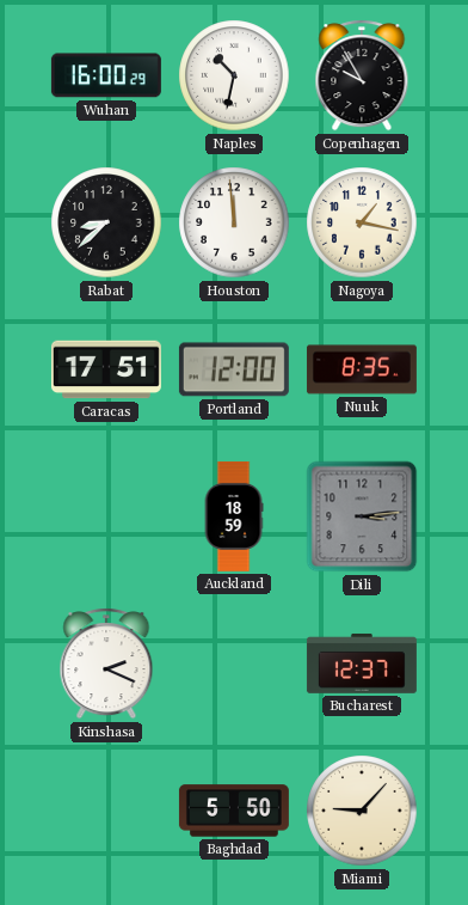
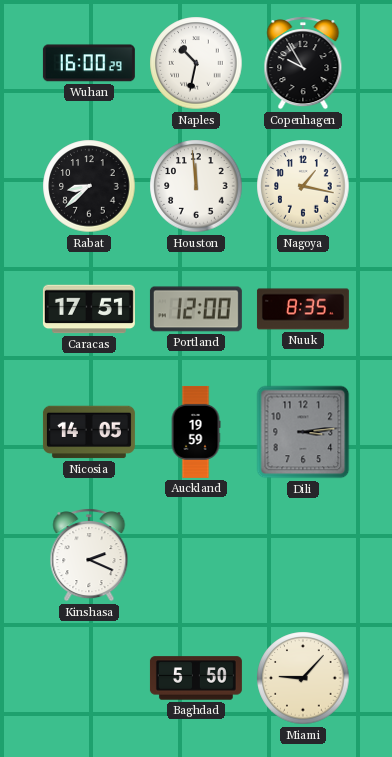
Nicosia: none -> 14:05
Auckland: 18:59 -> 19:59
Bucharest: 12:37 -> none
